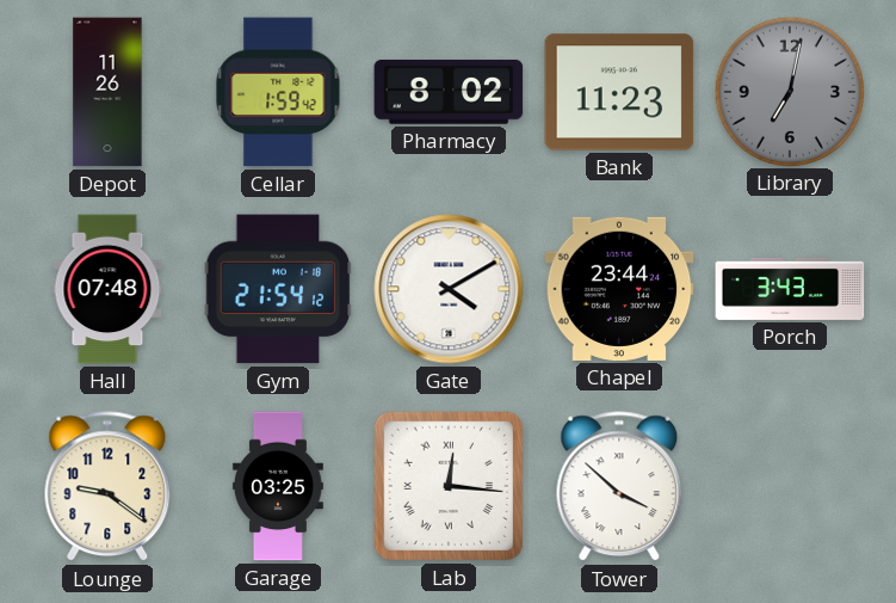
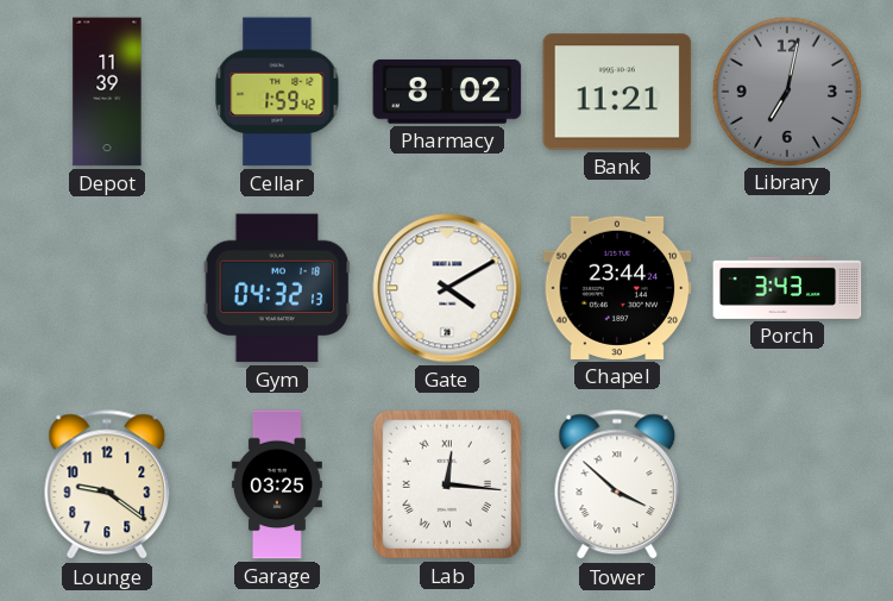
Depot: 11:26 -> 11:39
Bank: 11:23 -> 11:21
Hall: 07:48 -> none
Gym: 21:54 -> 04:32
